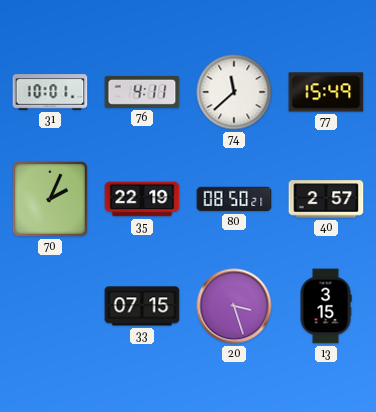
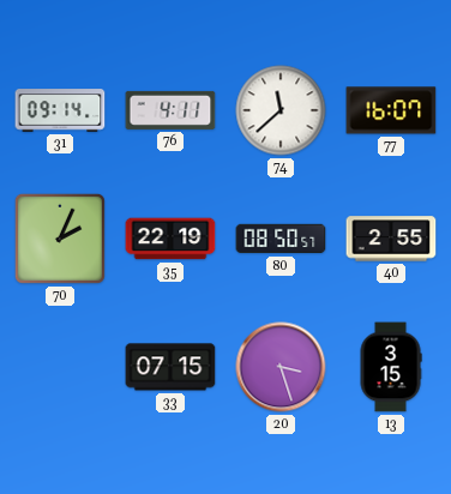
31: 10:01 -> 09:14
77: 15:49 -> 16:07
80: 08:50:21 -> 08:50:57
40: 2:57 -> 2:55
